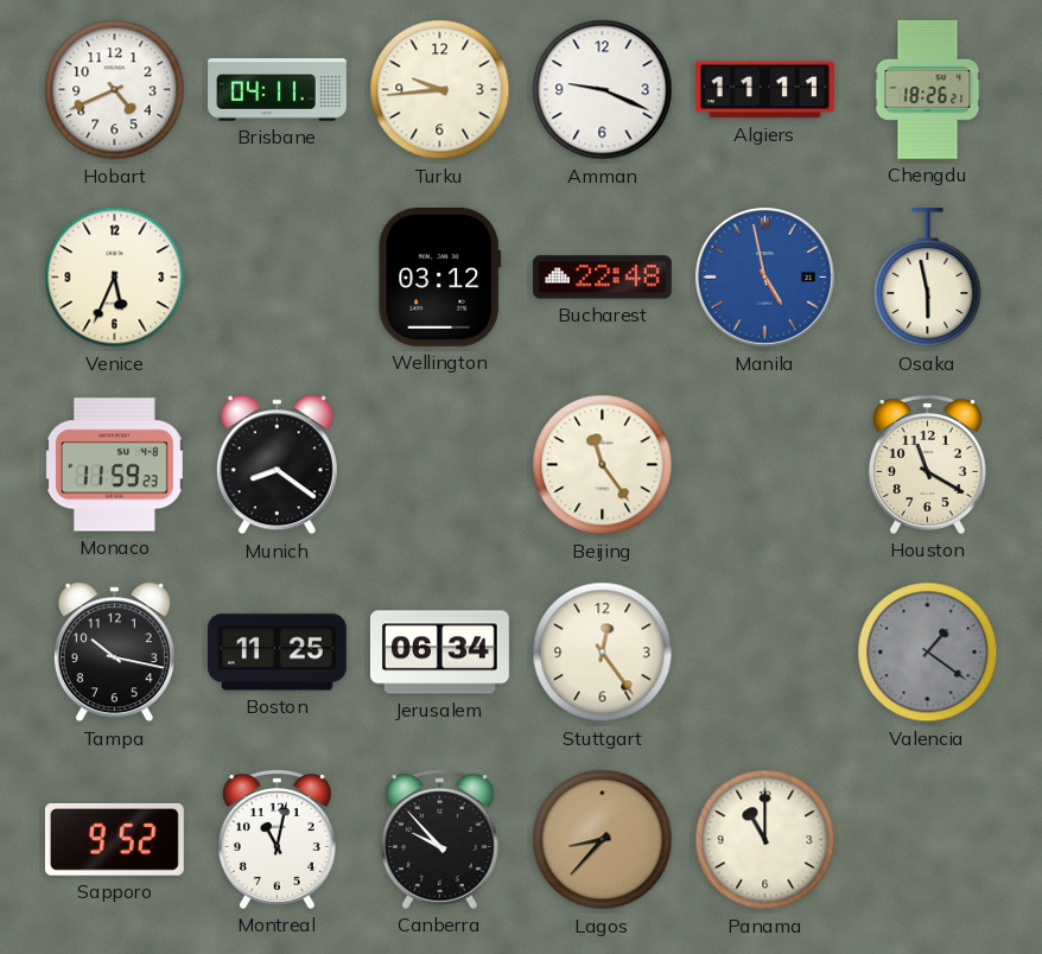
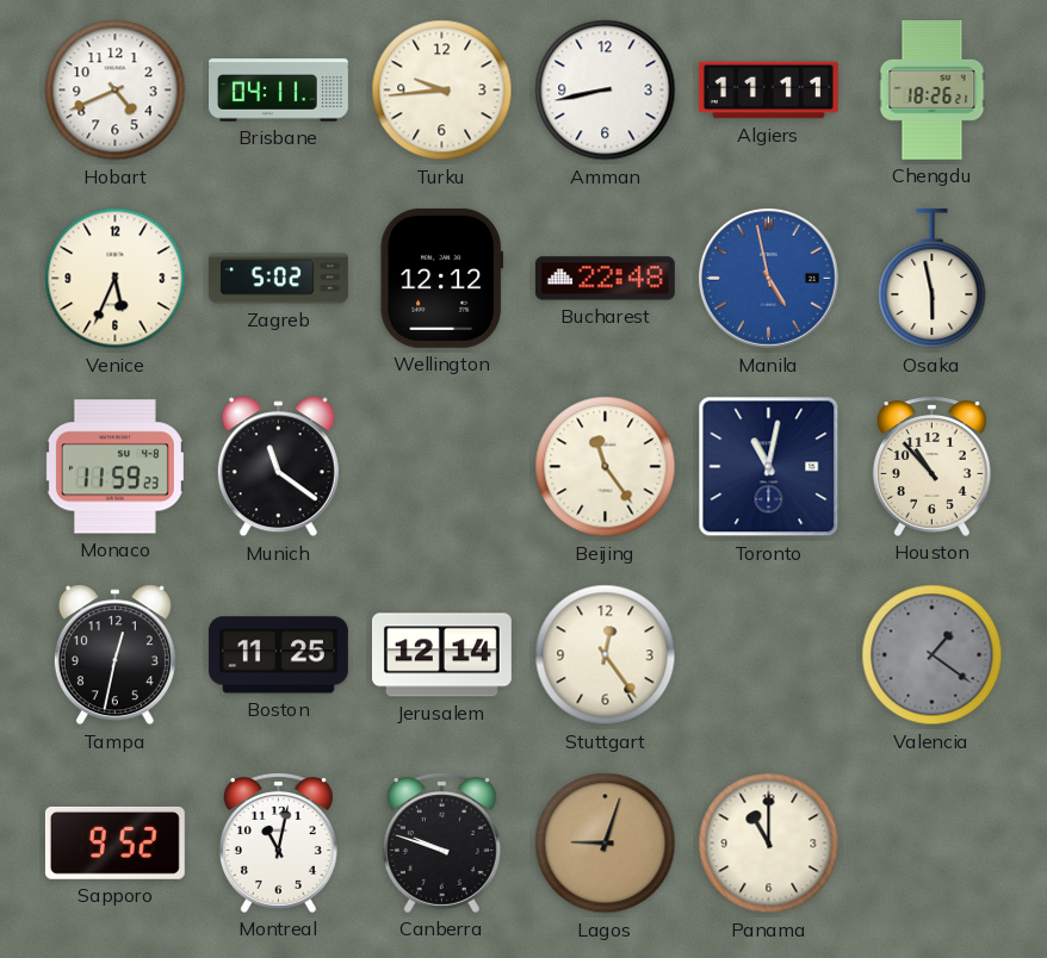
Amman: 9:19 -> 8:43
Zagreb: none -> 5:02
Wellington: 03:12 -> 12:12
Munich: 8:21 -> 11:21
Toronto: none -> 11:02
Houston: 11:20 -> 10:53
Tampa: 10:17 -> 12:32
Jerusalem: 06:34 -> 12:14
Canberra: 9:53 -> 9:48
Lagos: 8:37 -> 9:03
